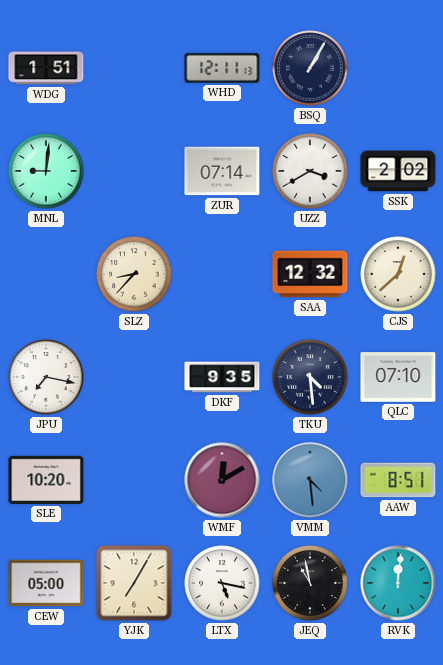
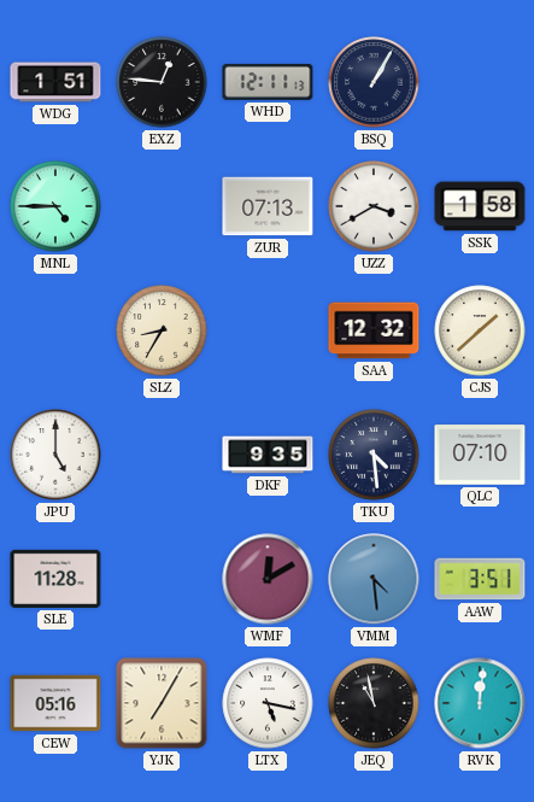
EXZ: none -> 12:46
MNL: 9:01 -> 4:45
ZUR: 07:14 -> 07:13
SSK: 2:02 -> 1:58
SLZ: 8:37 -> 8:35
CJS: 12:38 -> 1:38
JPU: 7:17 -> 5:00
SLE: 10:20 -> 11:28
AAW: 8:51 -> 3:51
CEW: 05:00 -> 05:16
